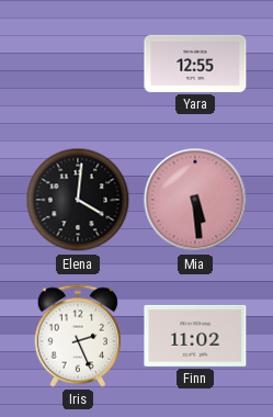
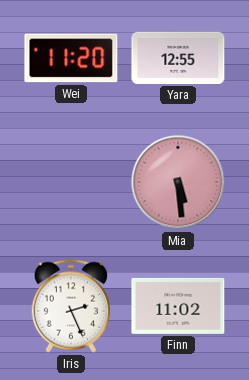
Wei: none -> 11:20
Elena: 4:01 -> none
